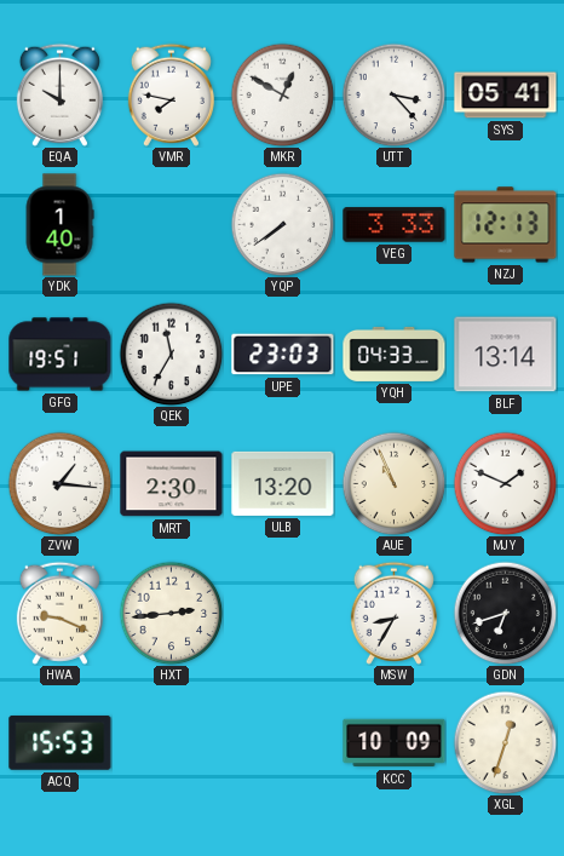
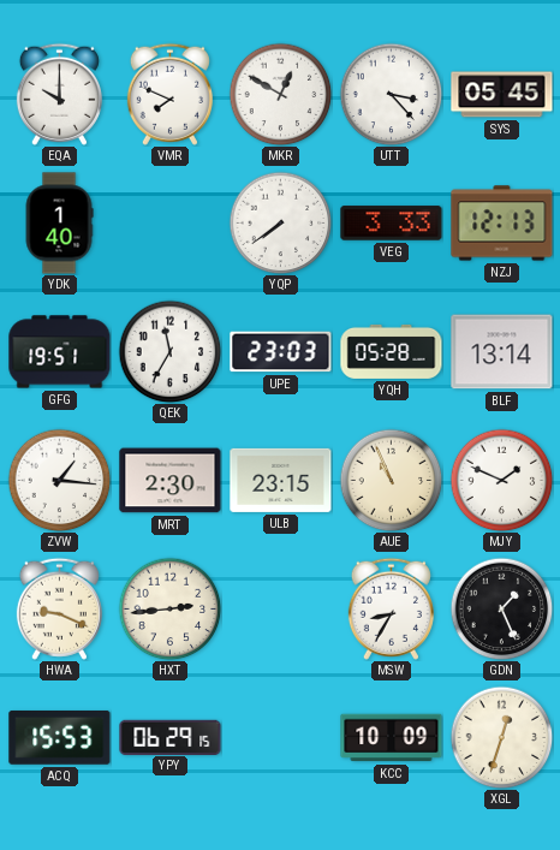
VMR: 7:47 -> 7:49
SYS: 05:41 -> 05:45
YQH: 04:33 -> 05:28
ULB: 13:20 -> 23:15
GDN: 6:42 -> 1:26
YPY: none -> 06:29
